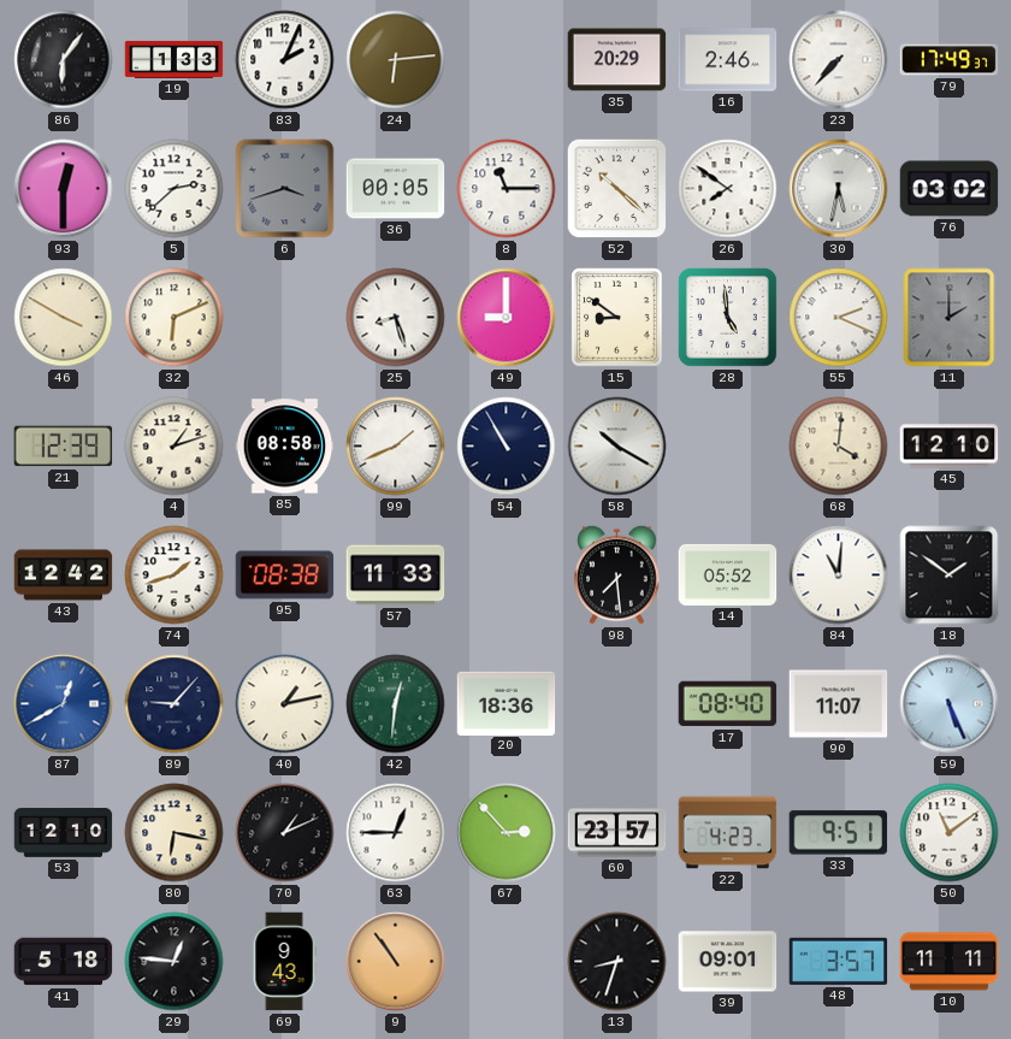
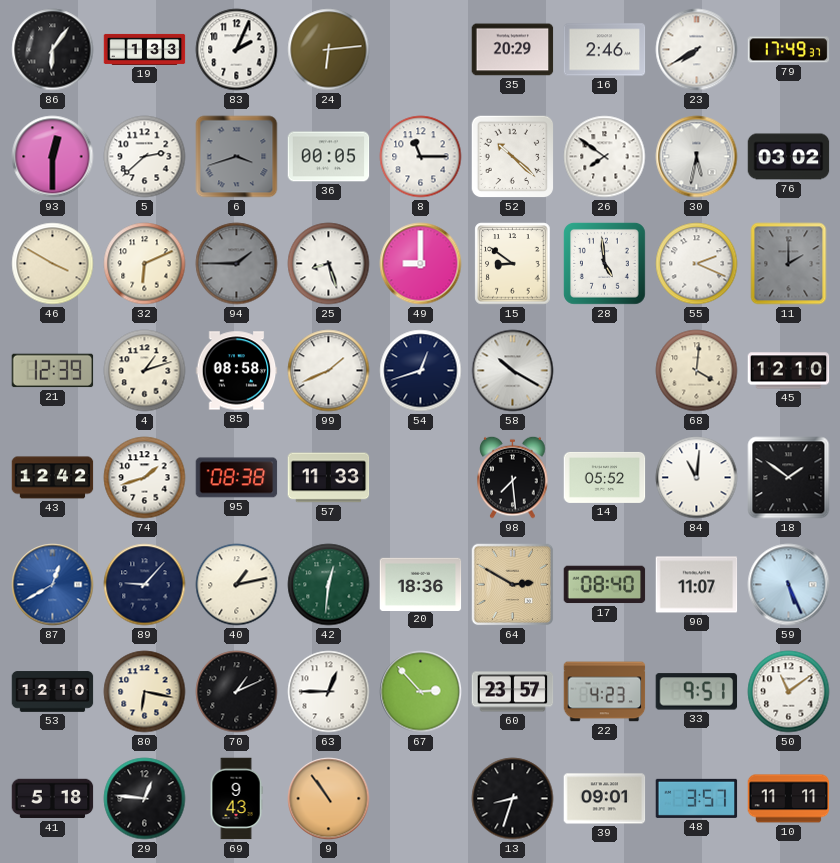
23: 7:37 -> 7:40
94: none -> 1:45
54: 10:55 -> 12:42
64: none -> 2:50
